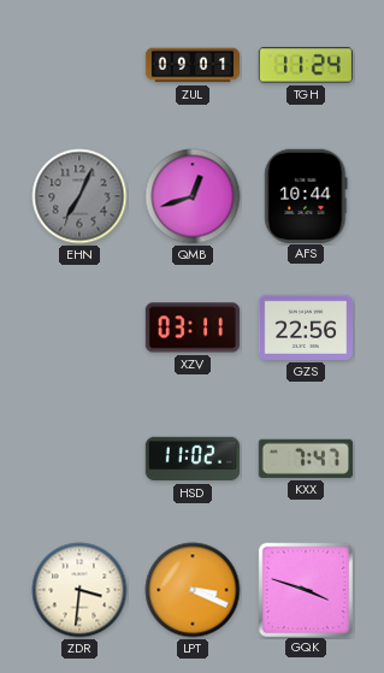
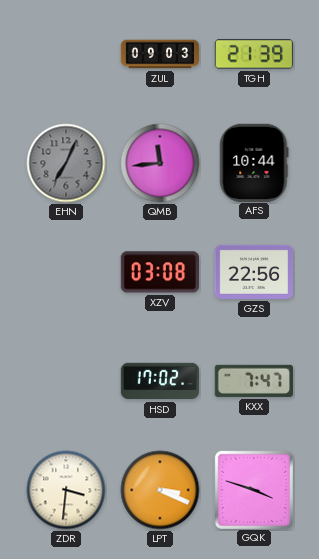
ZUL: 09:01 -> 09:03
TGH: 11:24 -> 21:39
QMB: 12:42 -> 11:44
XZV: 03:11 -> 03:08
HSD: 11:02 -> 17:02
